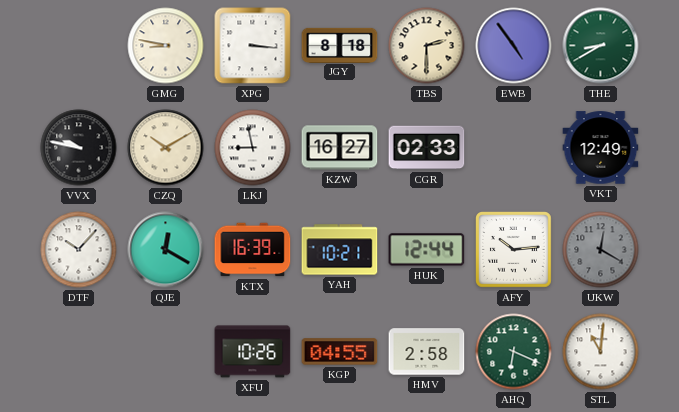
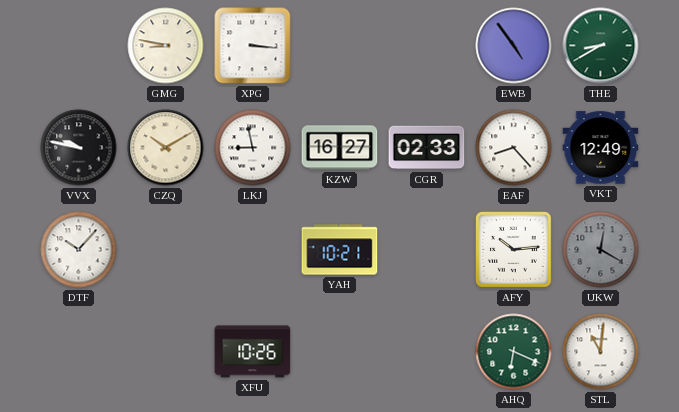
JGY: 8:18 -> none
TBS: 2:30 -> none
EAF: none -> 8:23
QJE: 12:20 -> none
KTX: 16:39 -> none
HUK: 12:44 -> none
KGP: 04:55 -> none
HMV: 2:58 -> none
